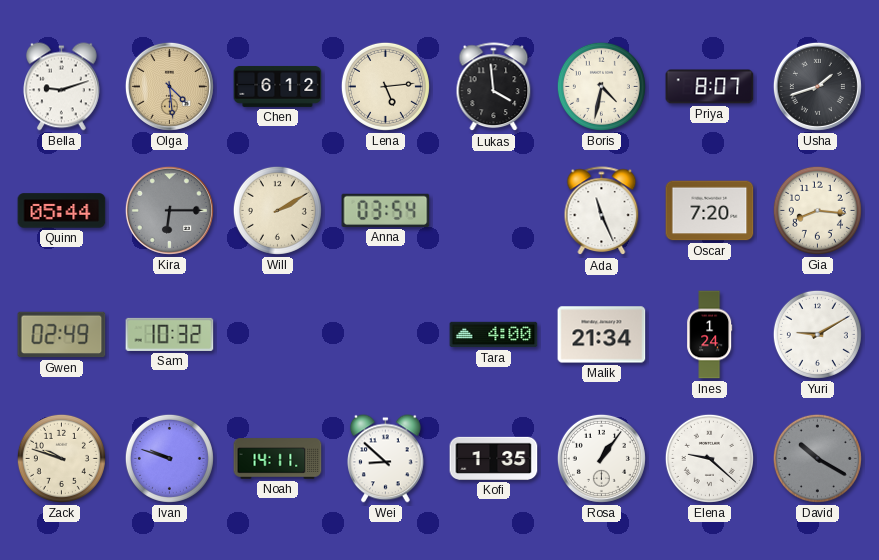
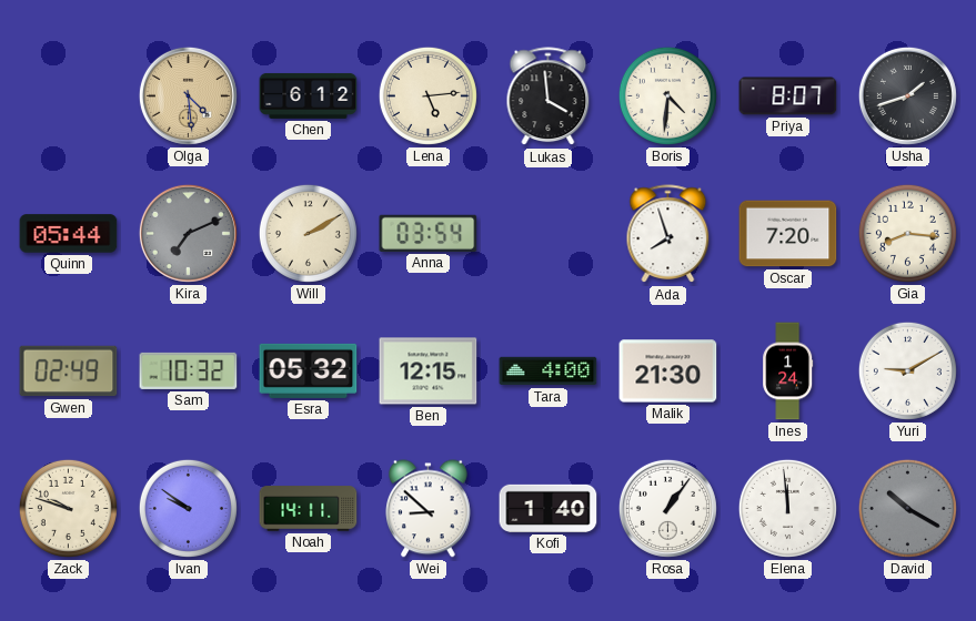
Bella: 9:12 -> none
Boris: 4:32 -> 4:31
Kira: 6:15 -> 7:11
Ada: 11:26 -> 7:57
Esra: none -> 05:32
Ben: none -> 12:15
Malik: 21:34 -> 21:30
Ivan: 9:48 -> 9:51
Kofi: 1:35 -> 1:40
Elena: 9:22 -> 11:59
